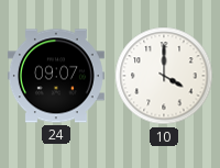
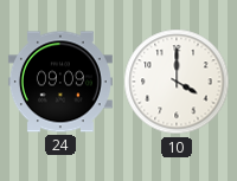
24: 09:07 -> 09:09
